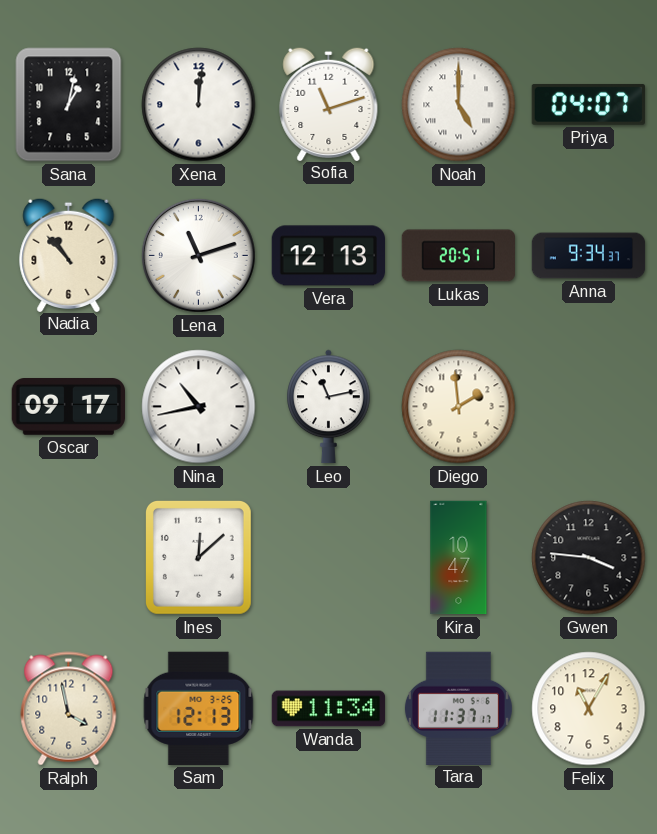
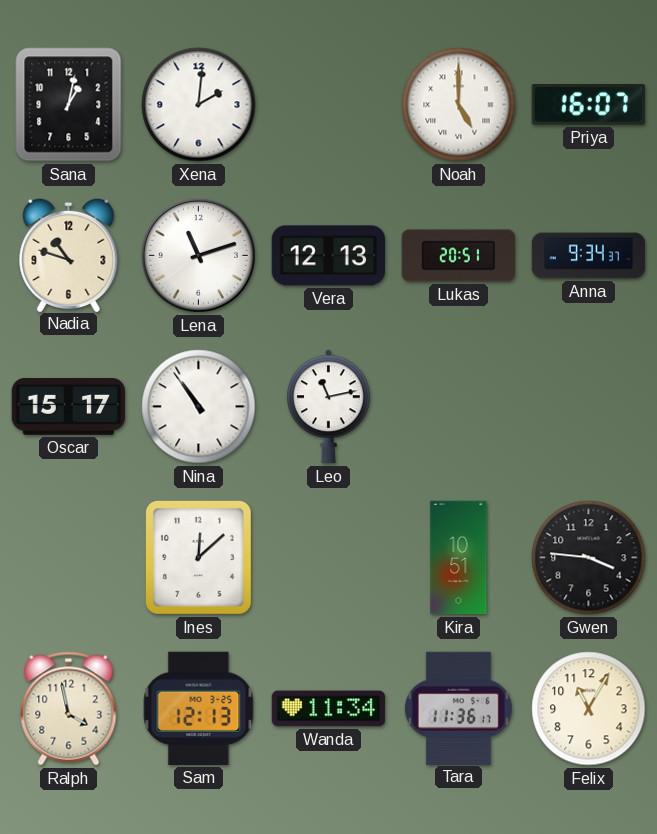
Xena: 12:01 -> 2:01
Sofia: 11:12 -> none
Priya: 04:07 -> 16:07
Nadia: 10:53 -> 10:48
Oscar: 09:17 -> 15:17
Nina: 10:43 -> 10:54
Diego: 1:59 -> none
Kira: 10:47 -> 10:51
Tara: 11:37 -> 11:36
